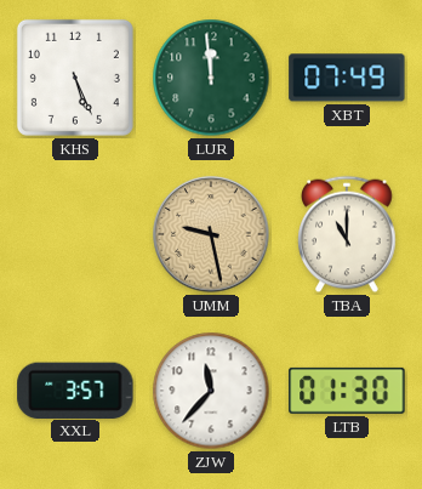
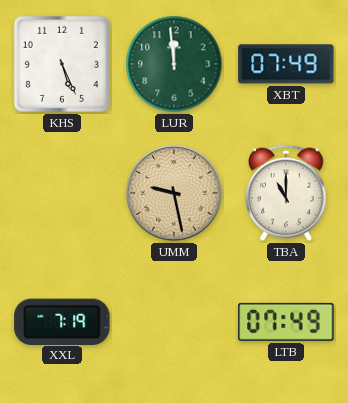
XXL: 3:57 -> 7:19
ZJW: 11:37 -> none
LTB: 01:30 -> 07:49
